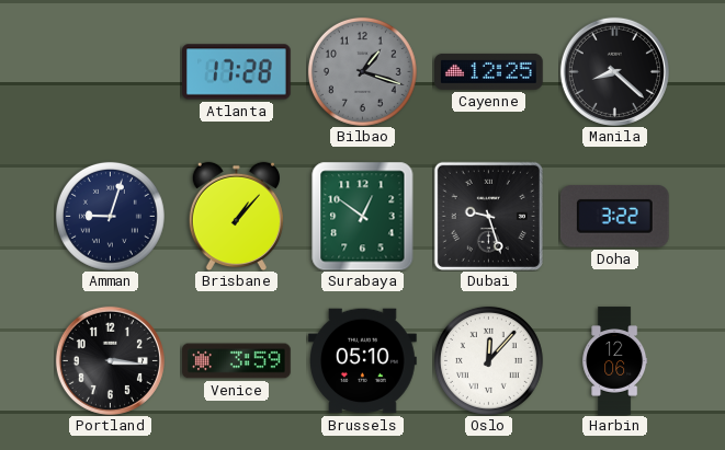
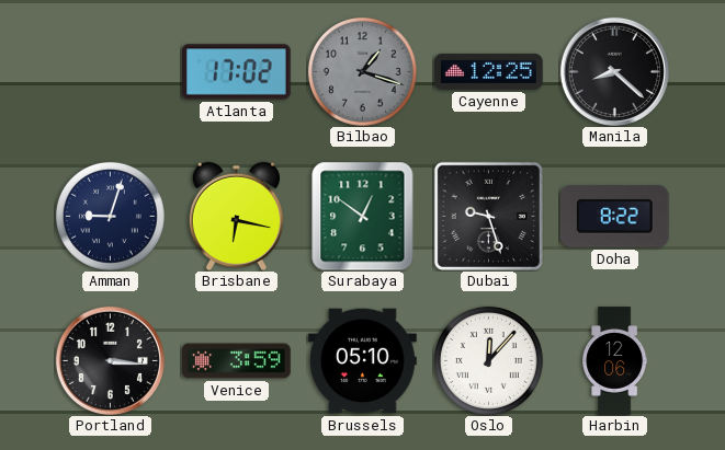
Atlanta: 17:28 -> 17:02
Brisbane: 1:07 -> 6:17
Doha: 3:22 -> 8:22
